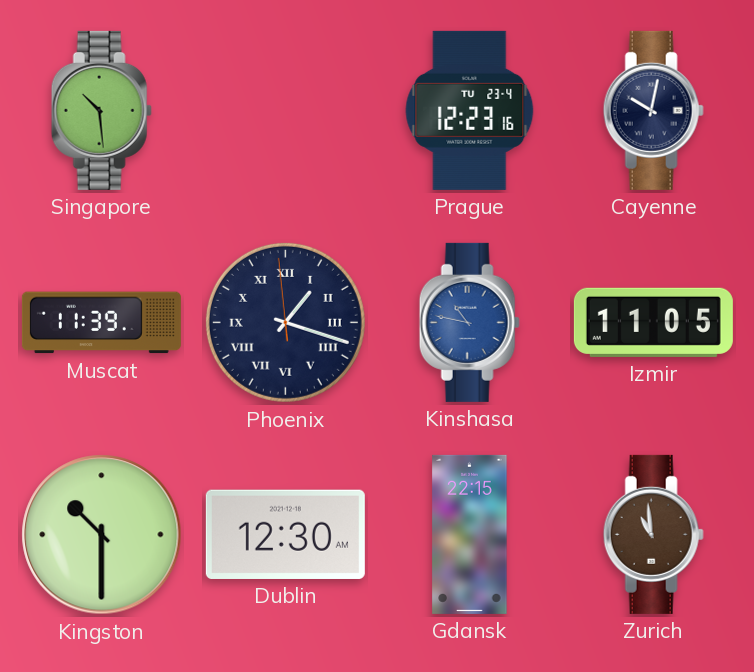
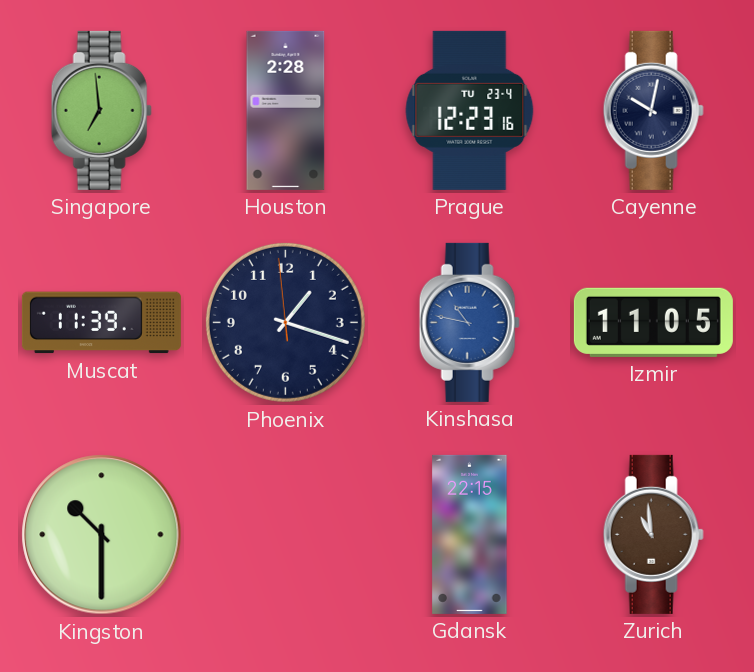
Singapore: 10:29 -> 6:59
Houston: none -> 2:28
Phoenix numerals: Roman -> Arabic
Dublin: 12:30 -> none
